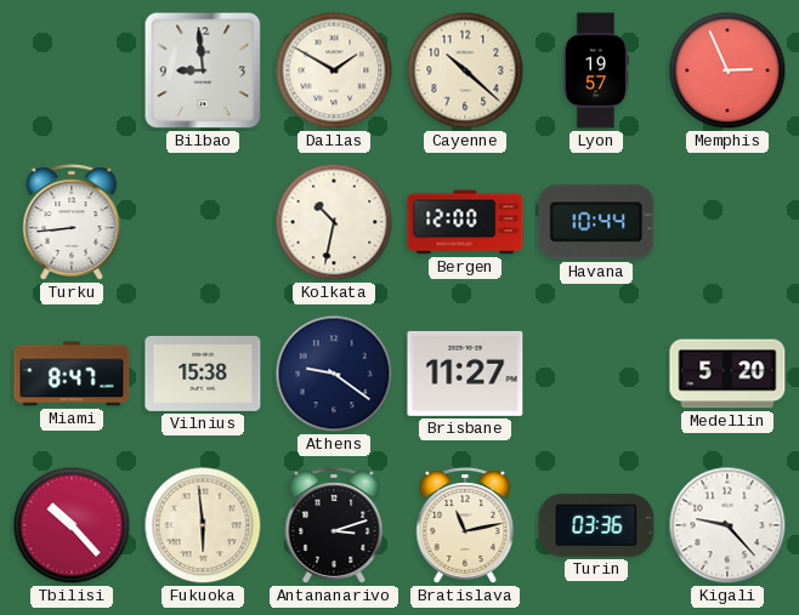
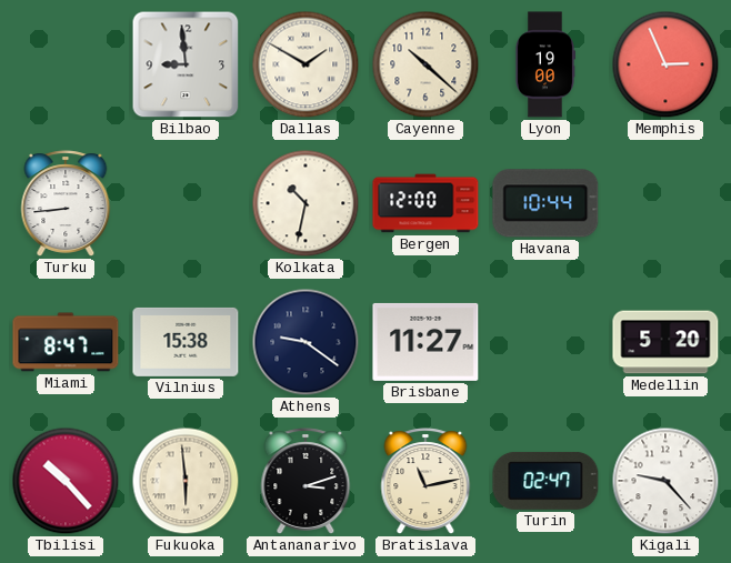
Lyon: 19:57 -> 19:00
Turin: 03:36 -> 02:47
